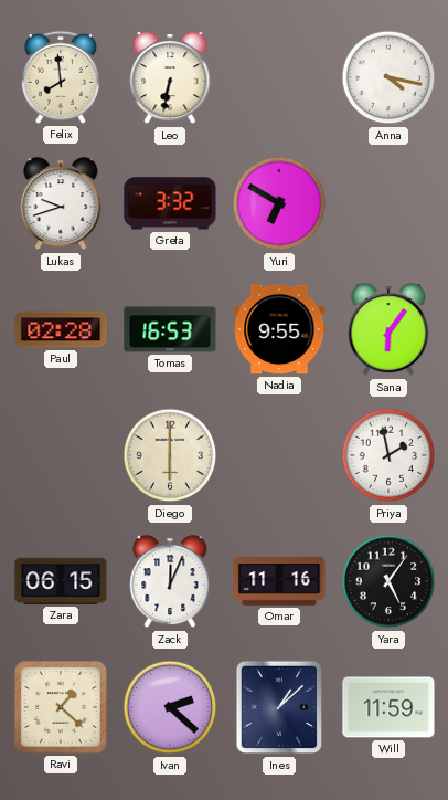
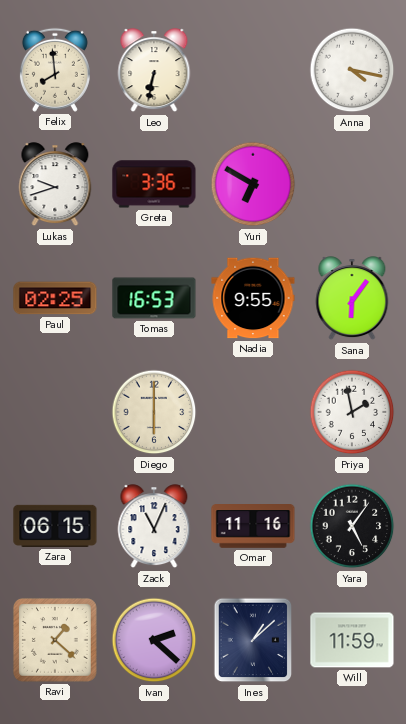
Greta: 3:32 -> 3:36
Paul: 02:28 -> 02:25
Zack: 12:04 -> 11:04
